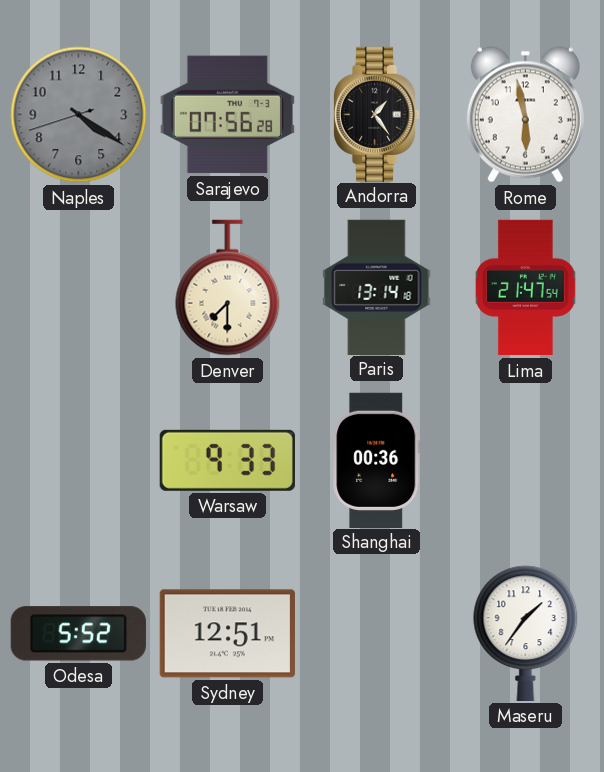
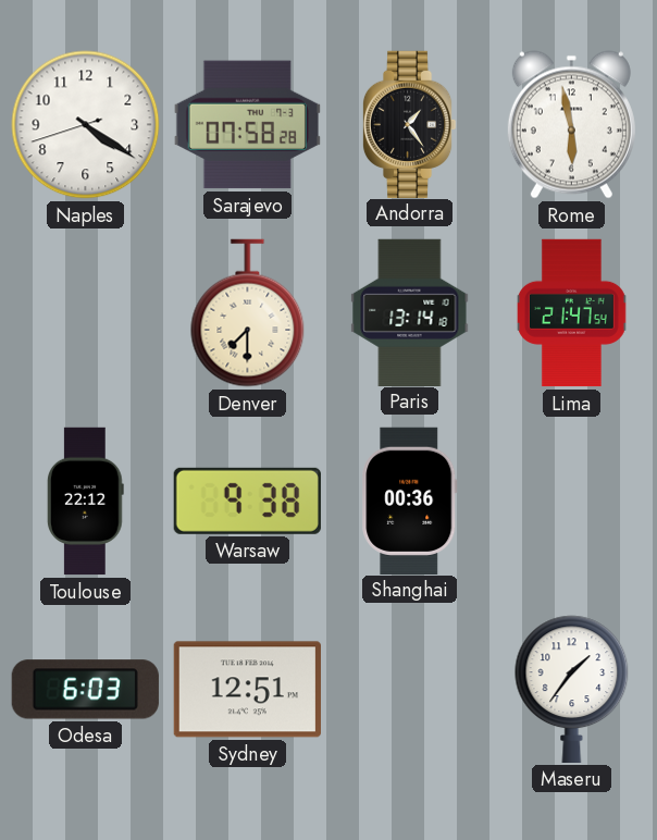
Naples dial: grey -> white
Sarajevo: 07:56 -> 07:58
Toulouse: none -> 22:12
Warsaw: 9:33 -> 9:38
Odesa: 5:52 -> 6:03
